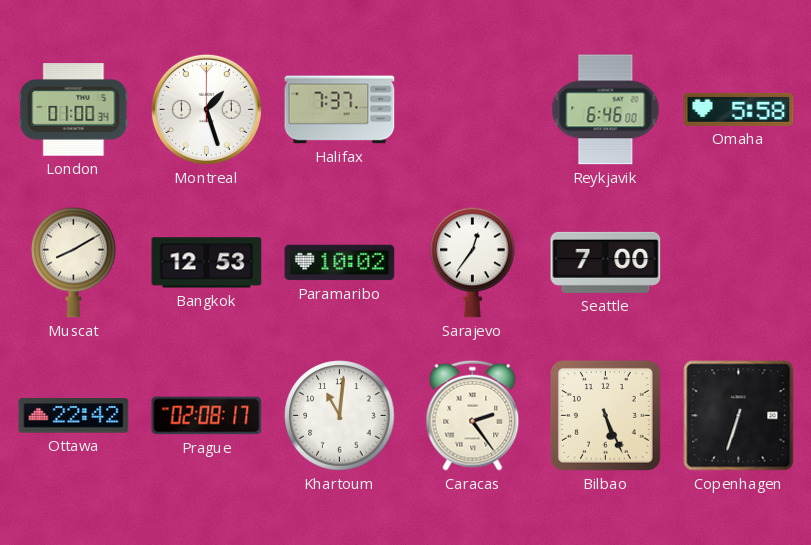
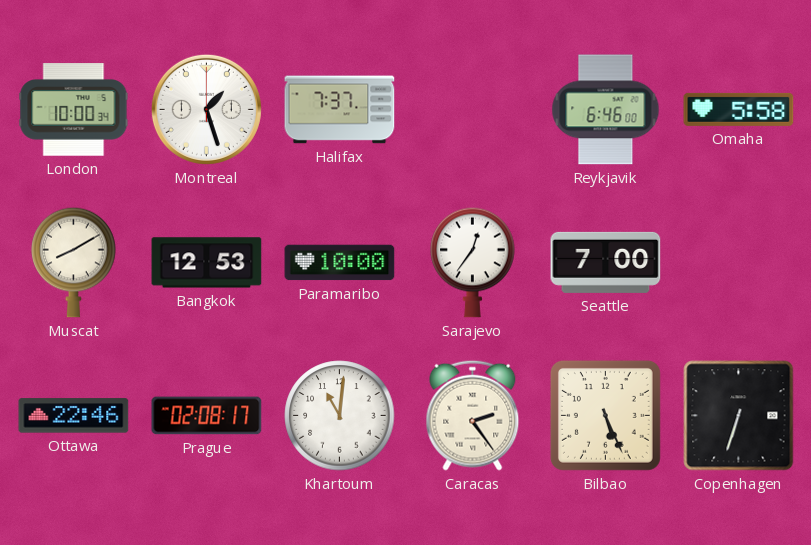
London: 01:00 -> 10:00
Paramaribo: 10:02 -> 10:00
Ottawa: 22:42 -> 22:46
